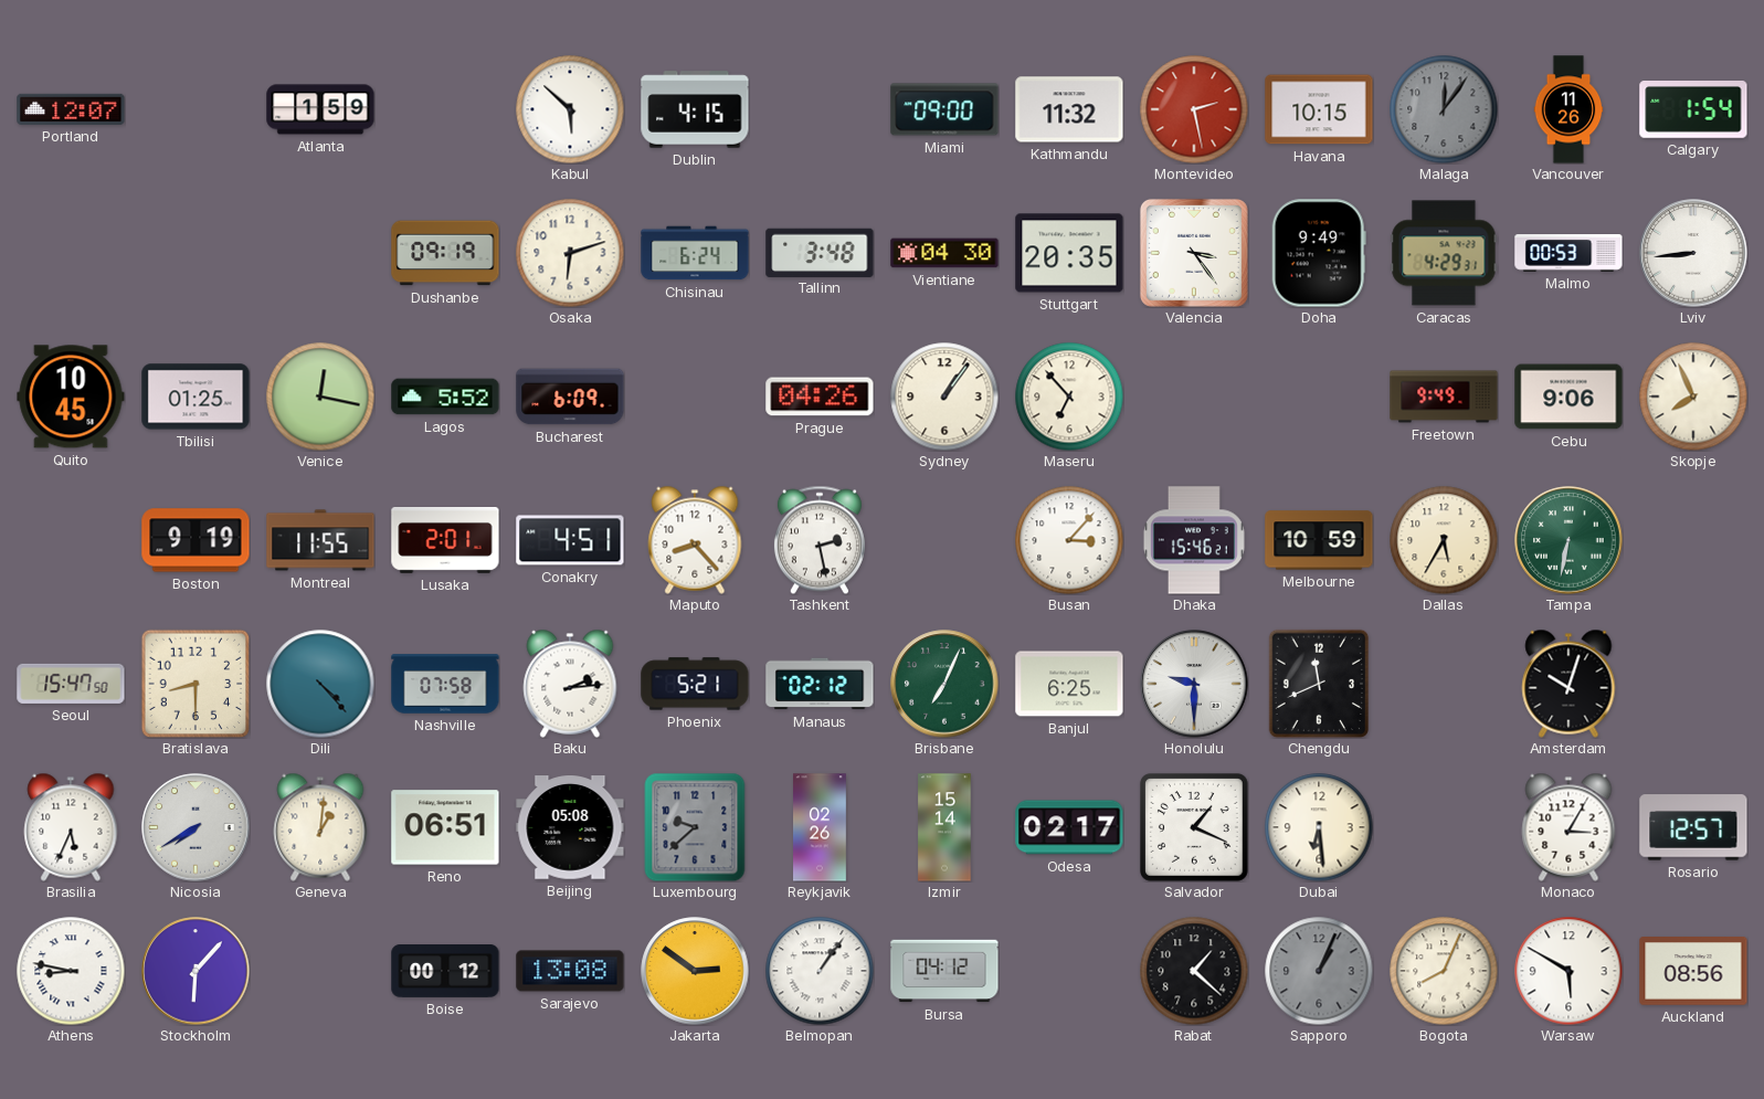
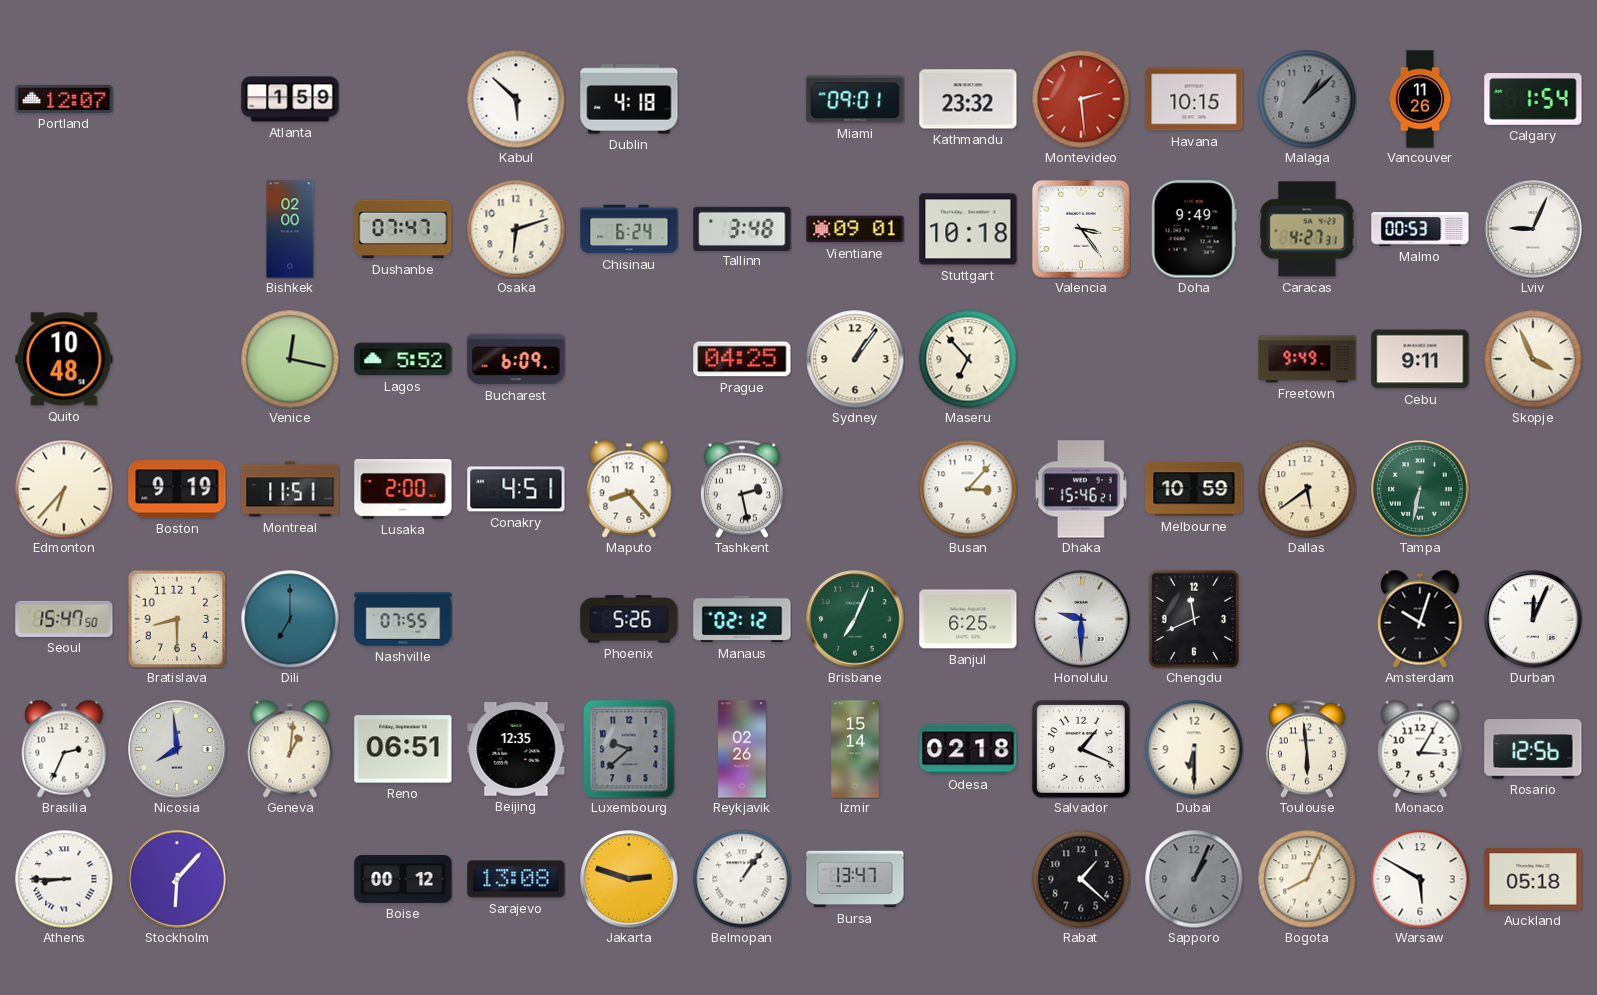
Dublin: 4:15 -> 4:18
Miami: 09:00 -> 09:01
Kathmandu: 11:32 -> 23:32
Montevideo: 2:28 -> 2:29
Malaga: 12:06 -> 1:08
Bishkek: none -> 02:00
Dushanbe: 09:19 -> 07:47
Vientiane: 04:30 -> 09:01
Stuttgart: 20:35 -> 10:18
Caracas: 4:29 -> 4:27
Lviv: 8:44 -> 9:04
Quito: 10:45 -> 10:48
Tbilisi: 01:25 -> none
Prague: 04:26 -> 04:25
Cebu: 9:06 -> 9:11
Skopje: 7:56 -> 3:56
Edmonton: none -> 6:37
Montreal: 11:55 -> 11:51
Lusaka: 2:01 -> 2:00
Dallas: 5:35 -> 5:39
Dili: 4:23 -> 7:00
Nashville: 07:58 -> 07:55
Baku: 2:14 -> none
Phoenix: 5:21 -> 5:26
Durban: none -> 12:04
Brasilia: 5:34 -> 2:34
Nicosia: 7:40 -> 7:59
Beijing: 05:08 -> 12:35
Odesa: 02:17 -> 02:18
Dubai: 6:29 -> 6:30
Toulouse: none -> 5:59
Rosario: 12:57 -> 12:56
Athens: 8:47 -> 8:45
Jakarta: 2:51 -> 2:48
Bursa: 04:12 -> 13:47
Auckland: 08:56 -> 05:18
